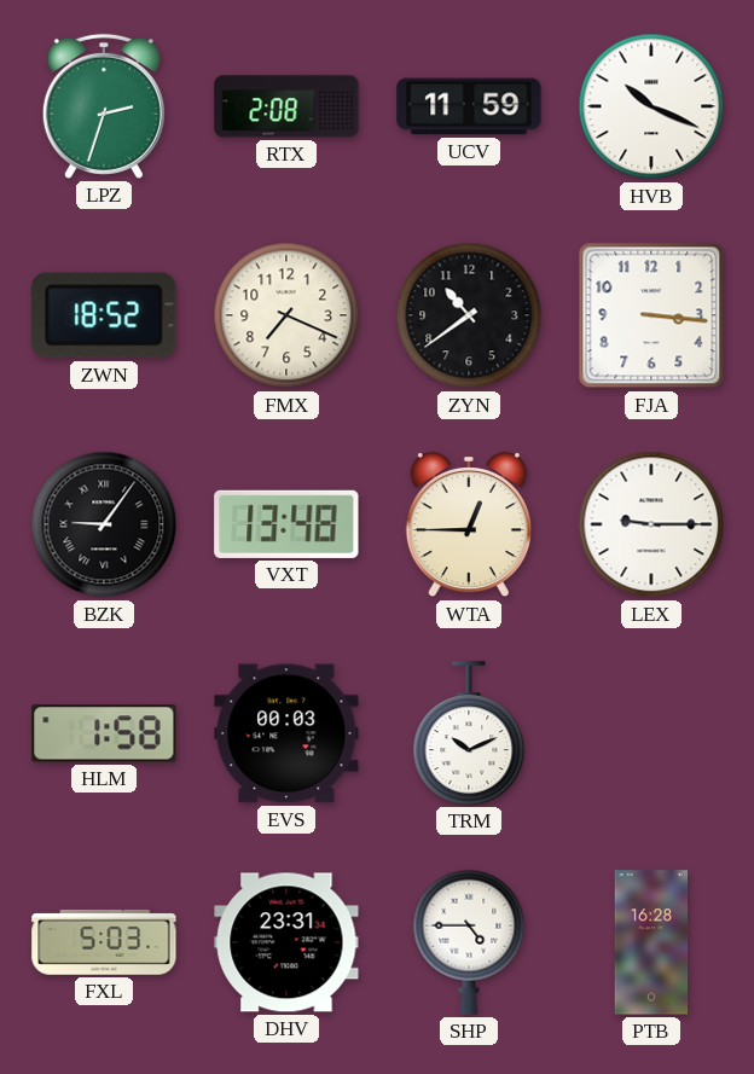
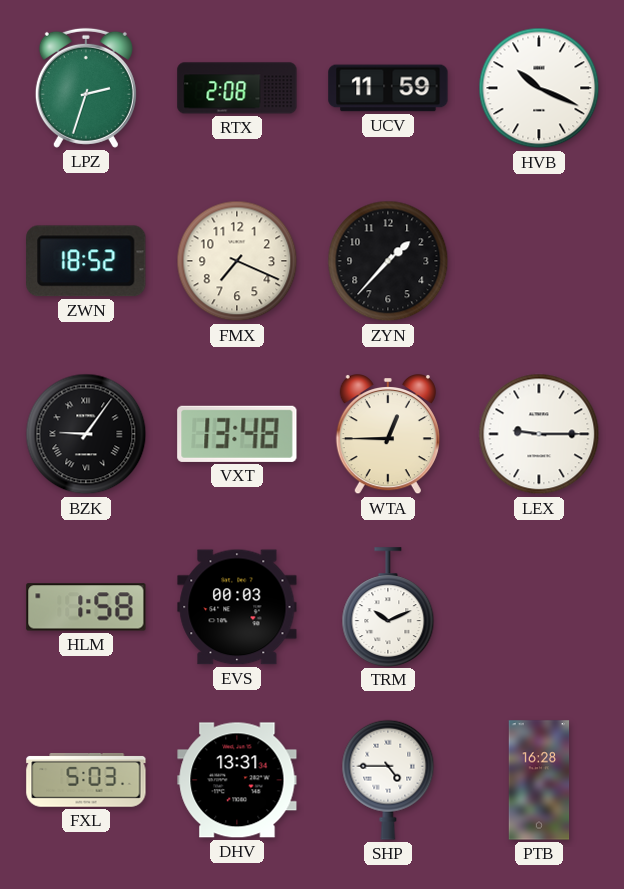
ZYN: 10:39 -> 1:37
FJA: 3:16 -> none
DHV: 23:31 -> 13:31
